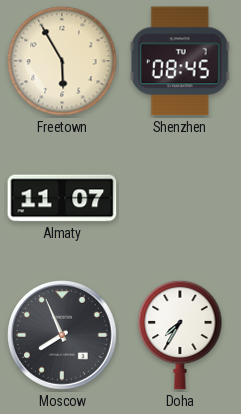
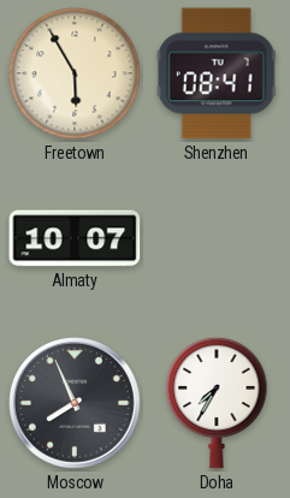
Shenzhen: 08:45 -> 08:41
Almaty: 11:07 -> 10:07
